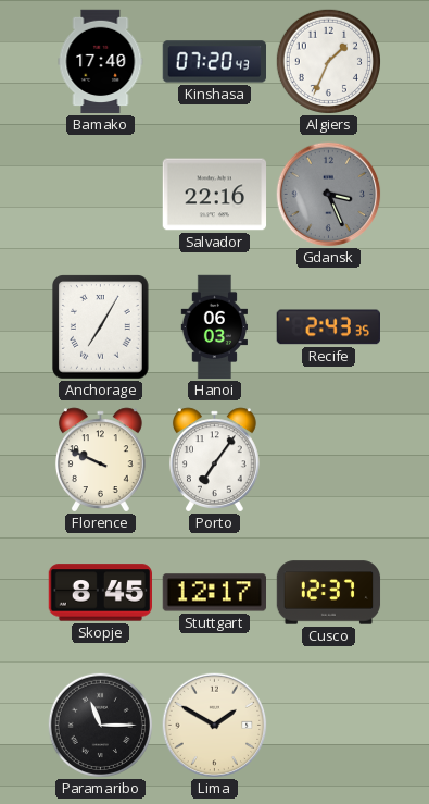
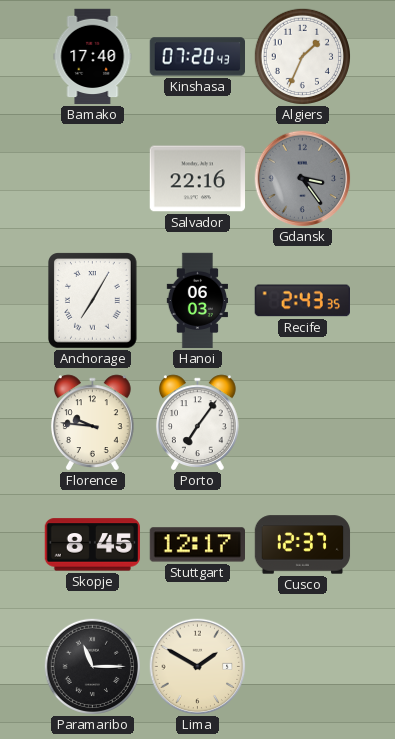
Gdansk: 3:26 -> 3:24
Florence: 9:49 -> 9:46
